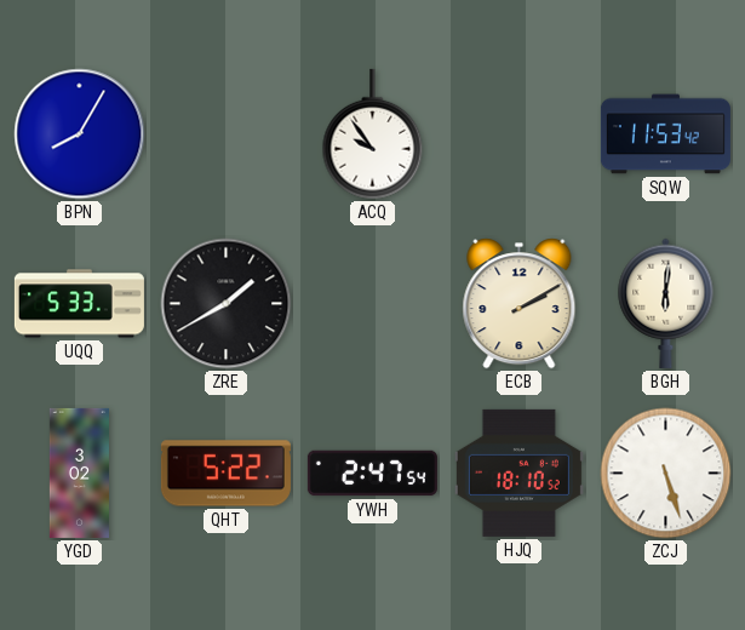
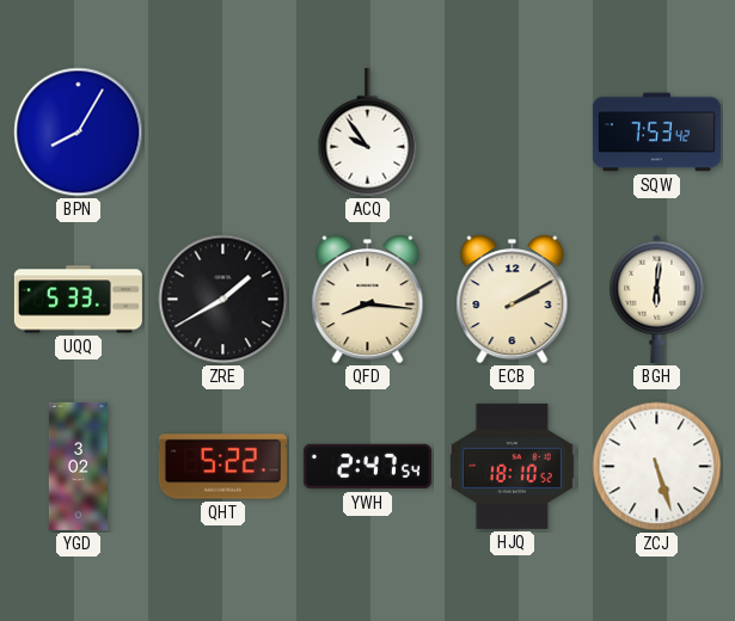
SQW: 11:53 -> 7:53
QFD: none -> 8:16
